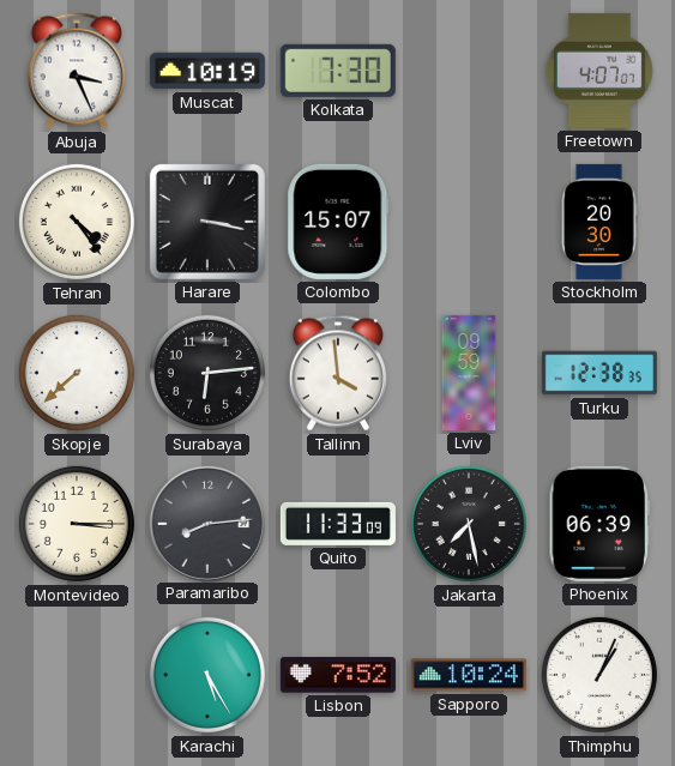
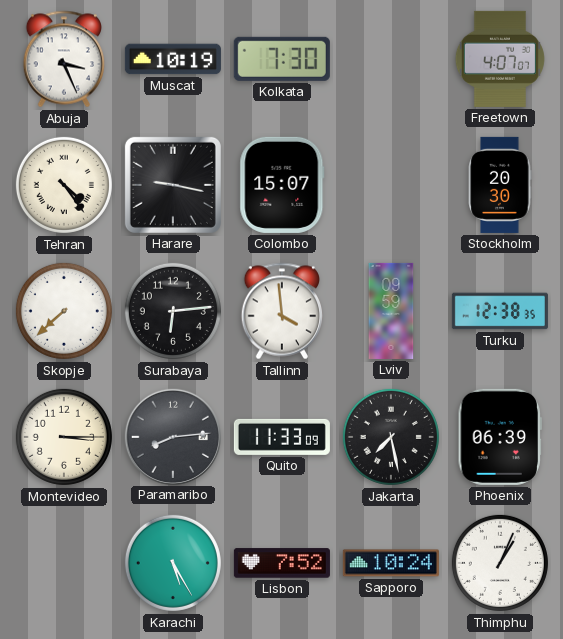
Harare: 3:17 -> 9:17
